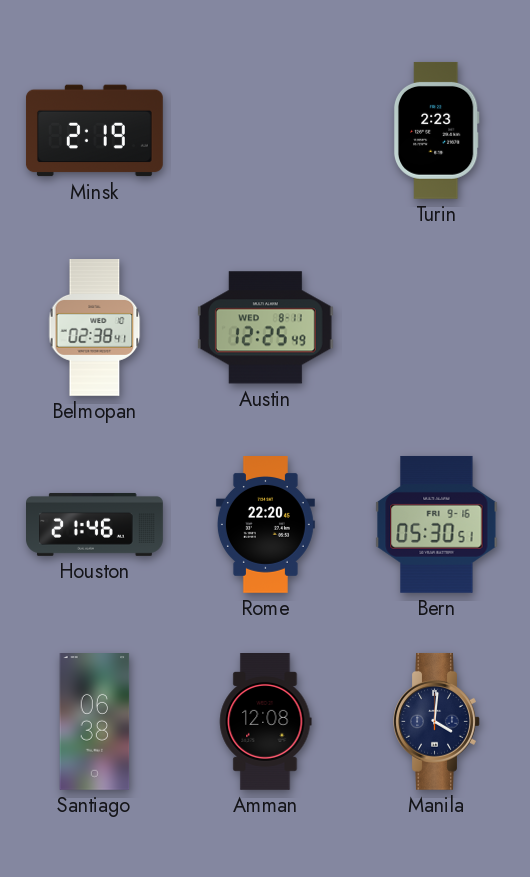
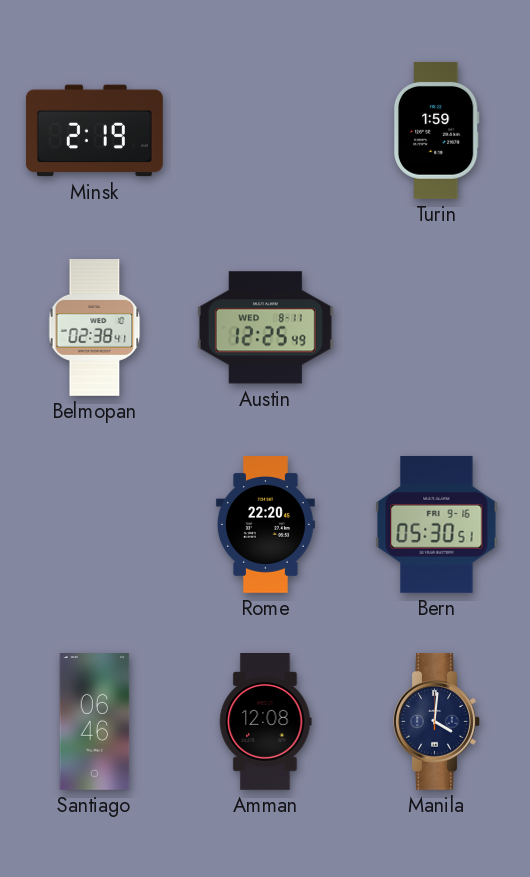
Turin: 2:23 -> 1:59
Houston: 21:46 -> none
Santiago: 06:38 -> 06:46
